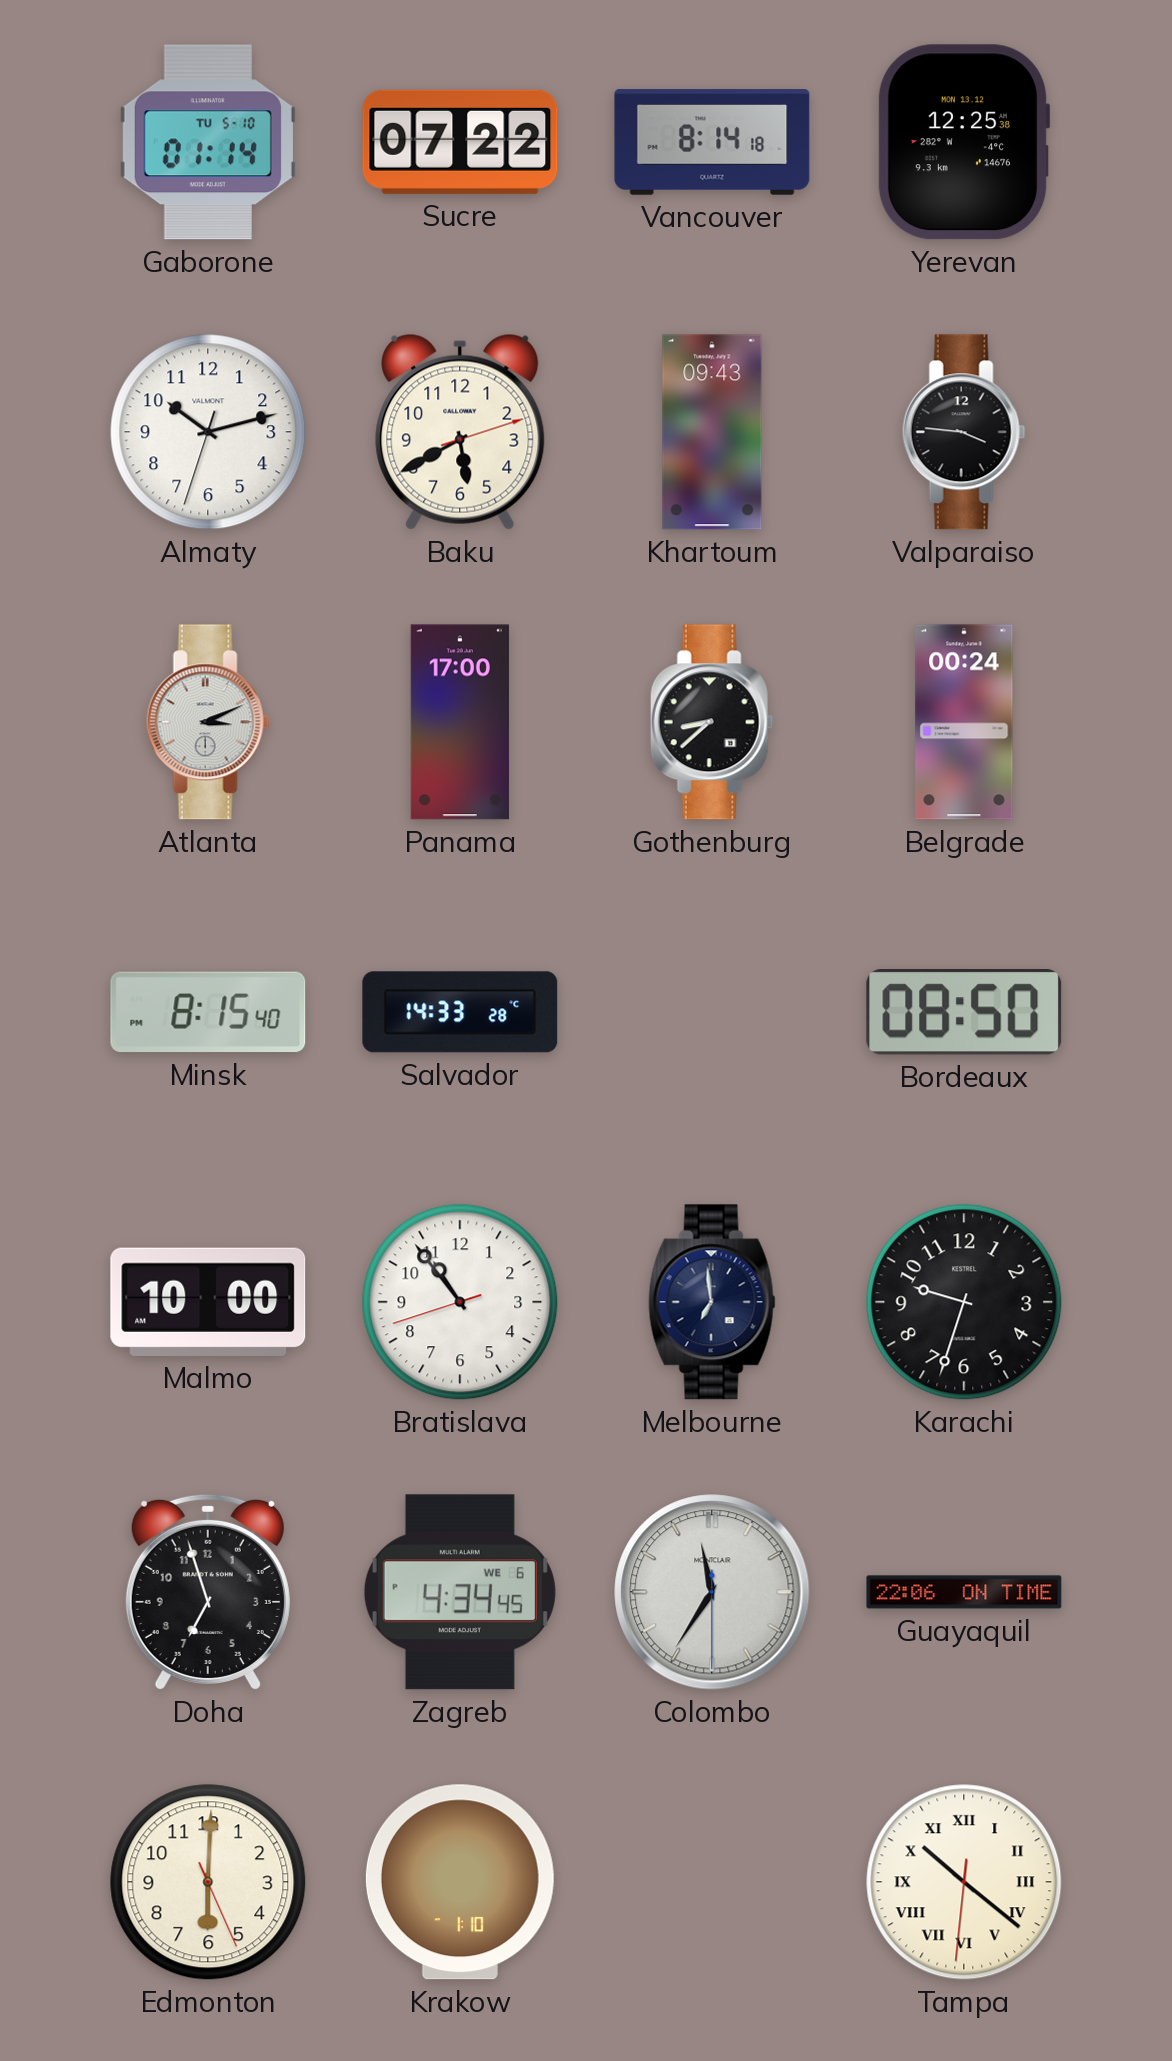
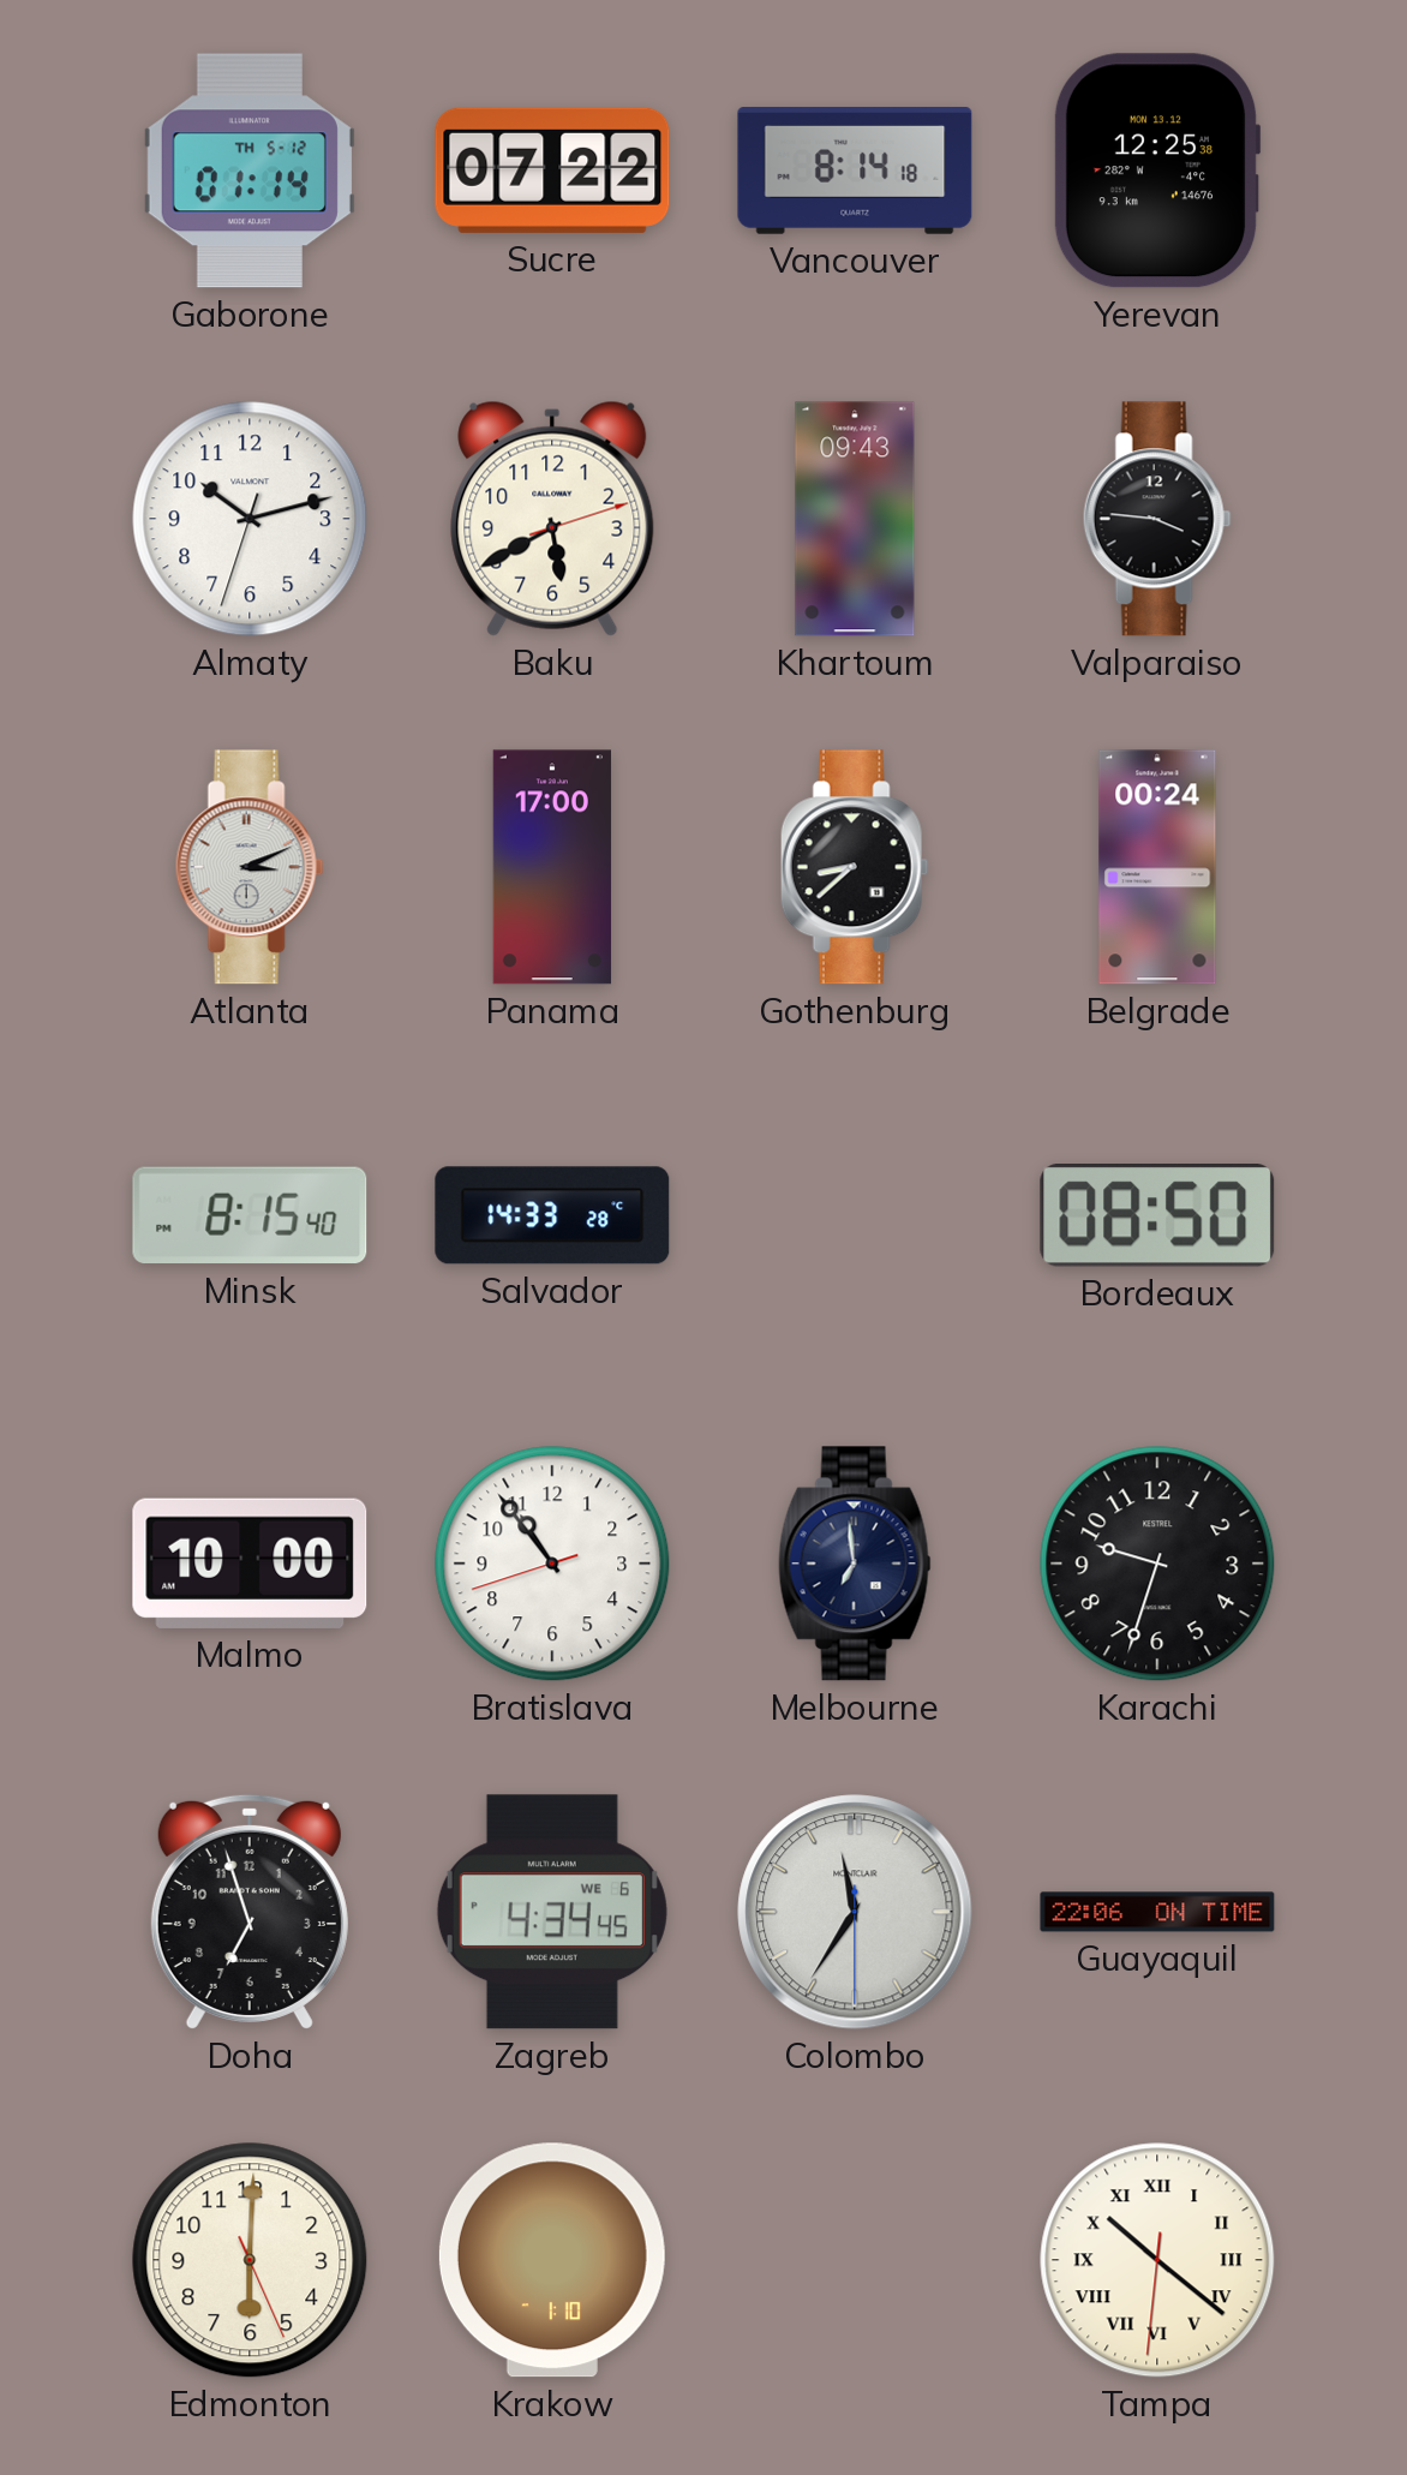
Gaborone date: TU 5-10 -> TH 5-12
